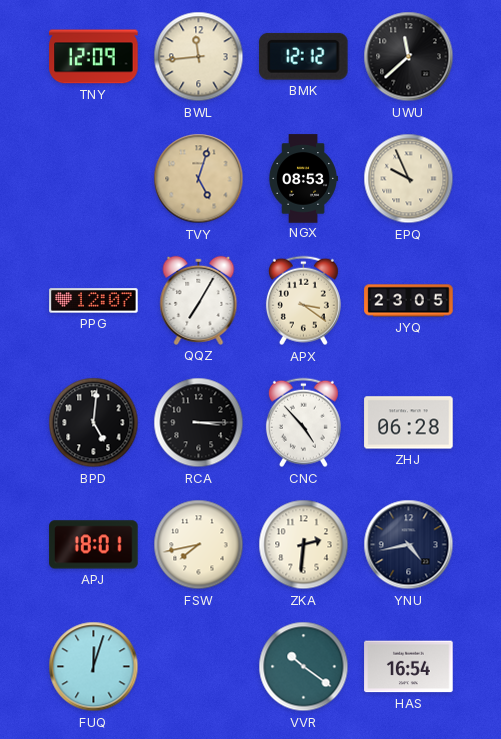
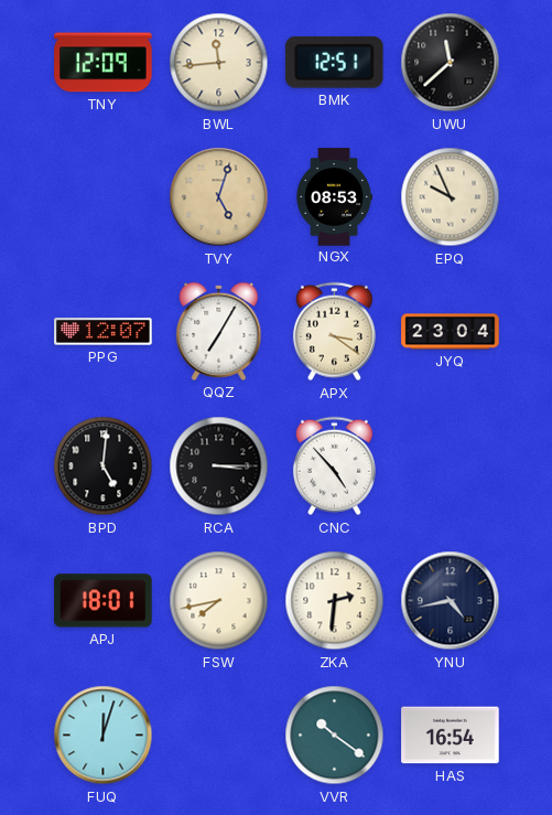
BMK: 12:12 -> 12:51
JYQ: 23:05 -> 23:04
ZHJ: 06:28 -> none
